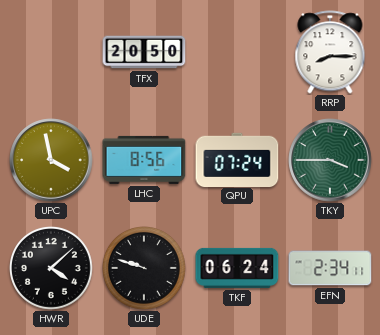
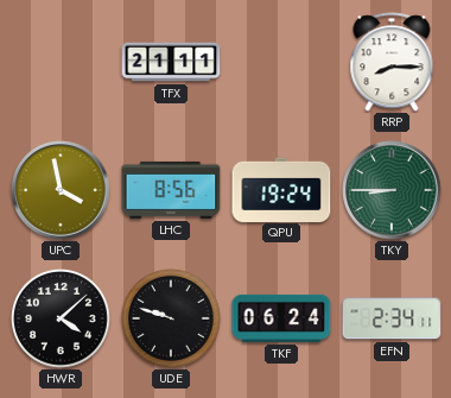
TFX: 20:50 -> 21:11
QPU: 07:24 -> 19:24
TKY: 3:45 -> 8:45
